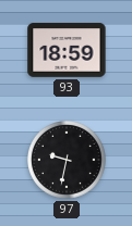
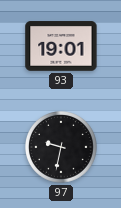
93: 18:59 -> 19:01
